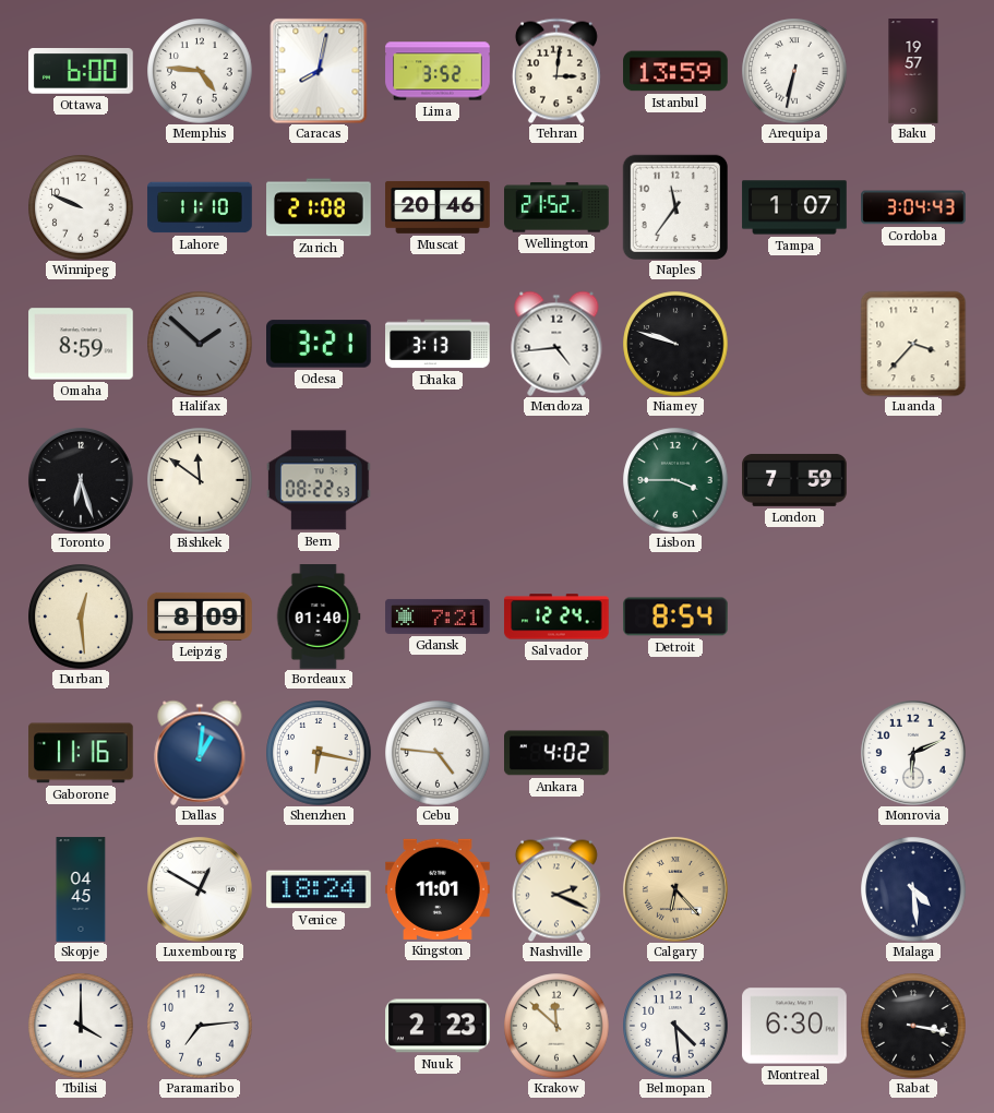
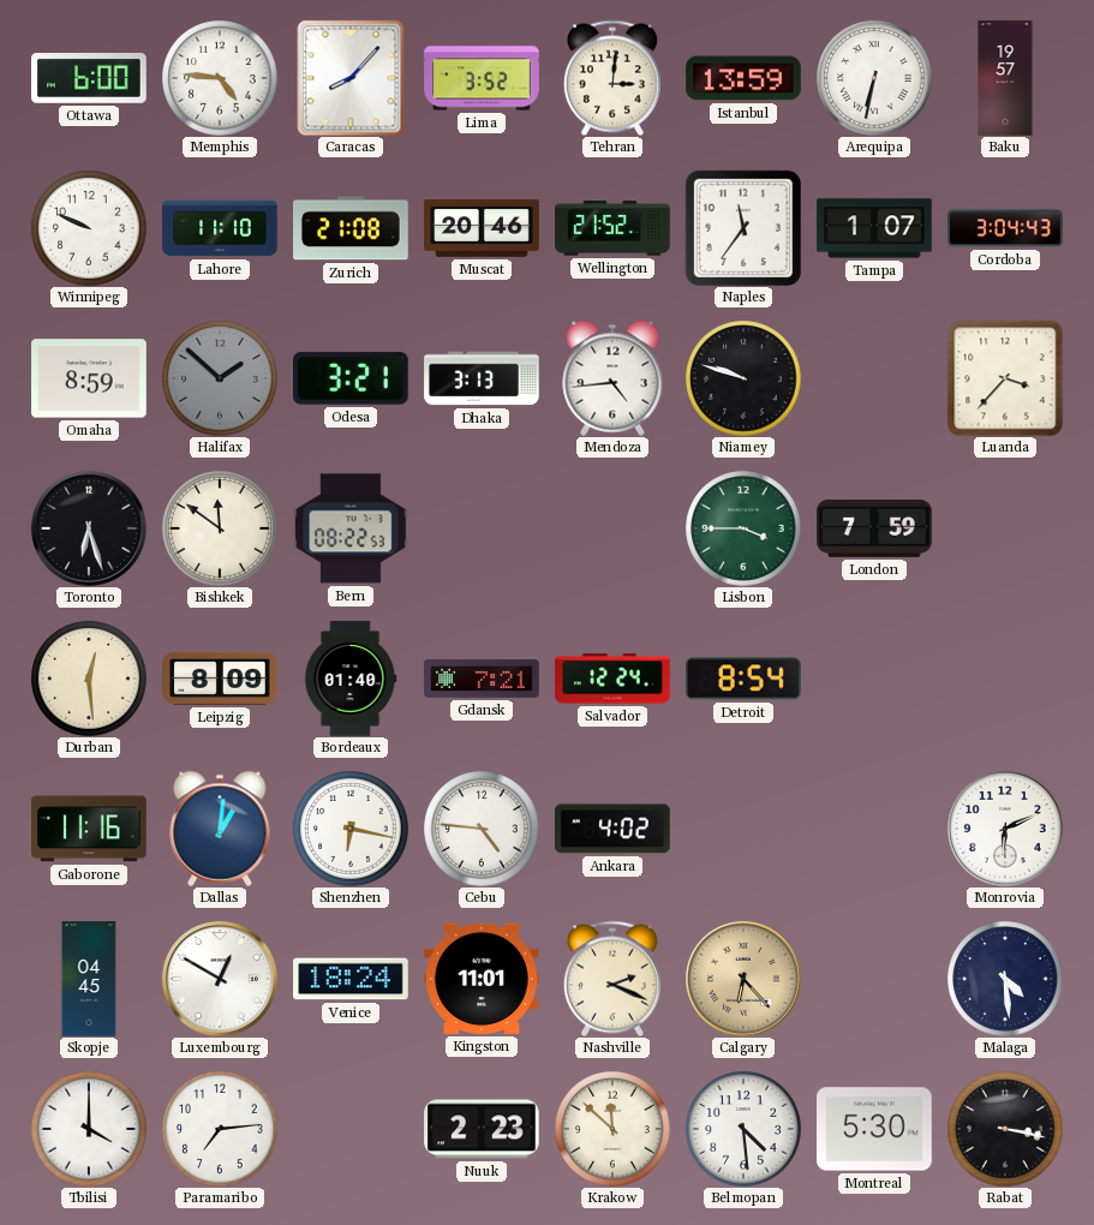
Caracas: 8:02 -> 8:07
Montreal: 6:30 -> 5:30
